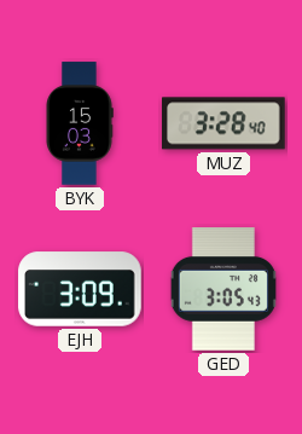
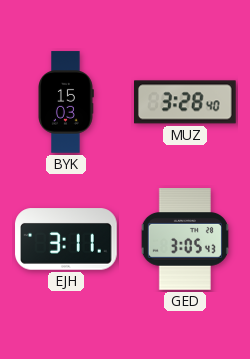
EJH: 3:09 -> 3:11
